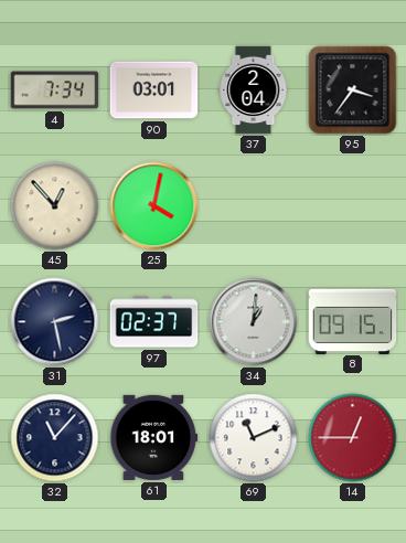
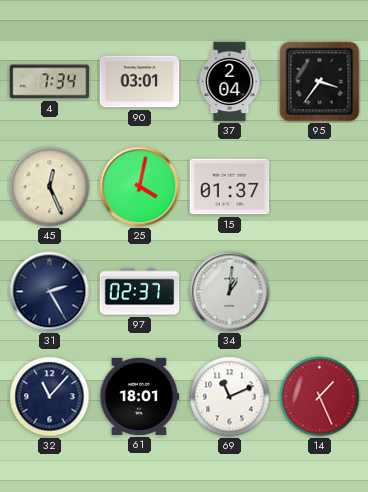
45: 12:53 -> 12:26
15: none -> 01:37
31: 2:28 -> 2:25
8: 09:15 -> none
14: 12:45 -> 1:26
